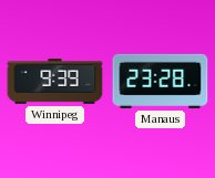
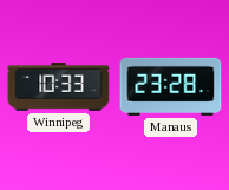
Winnipeg: 9:39 -> 10:33
